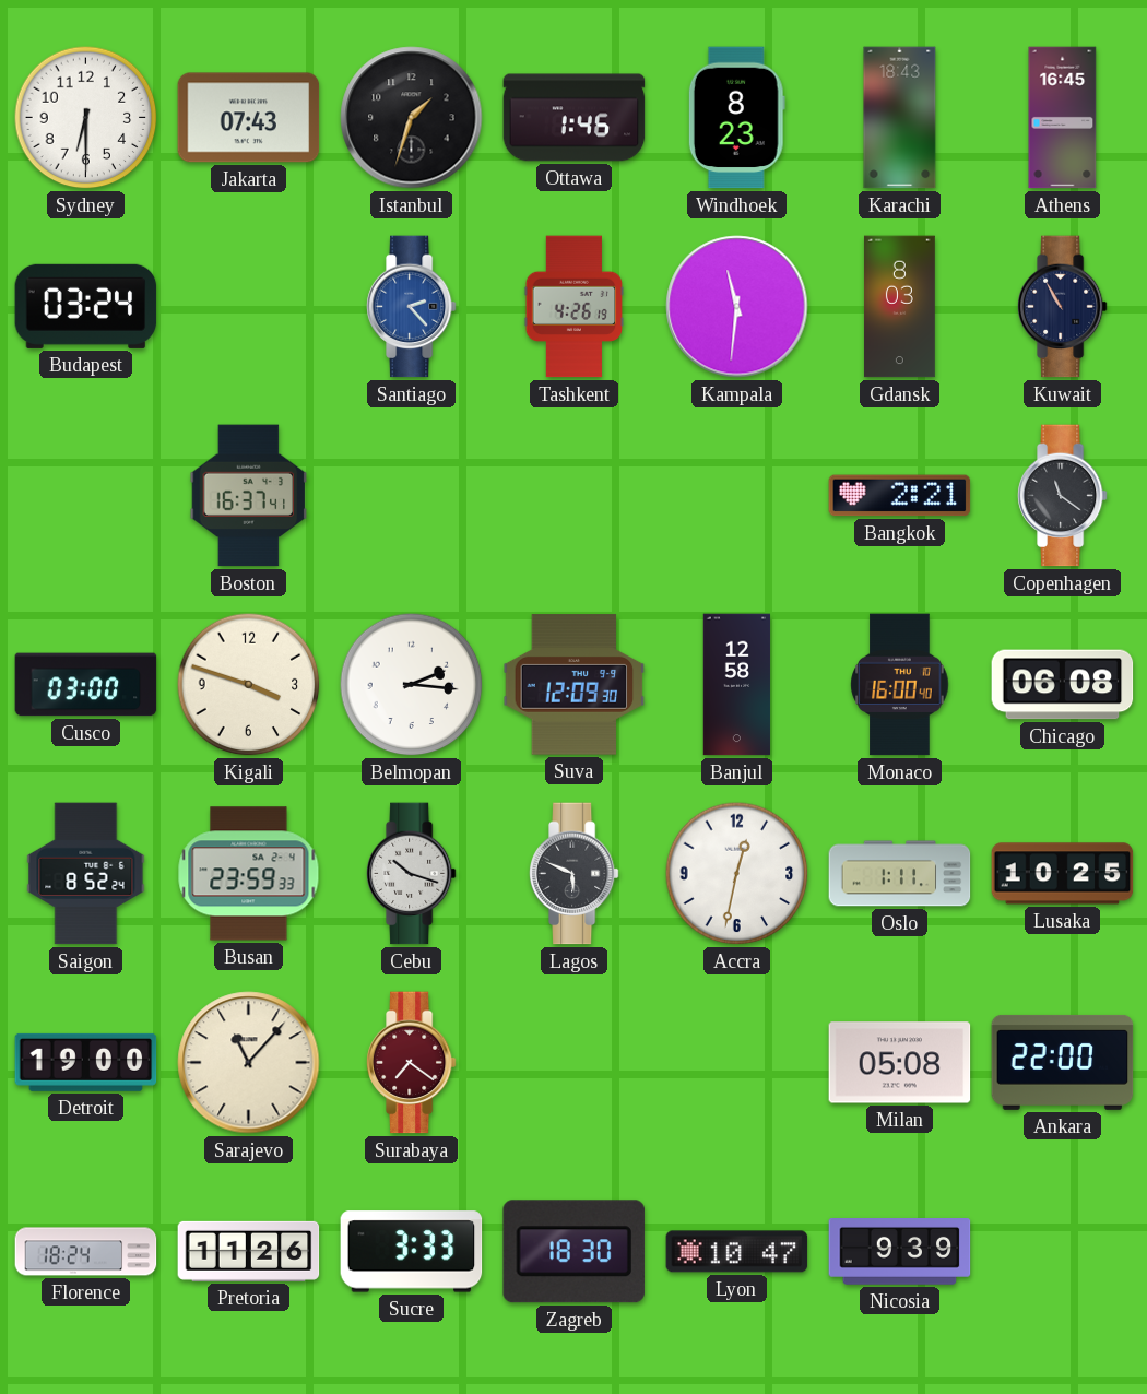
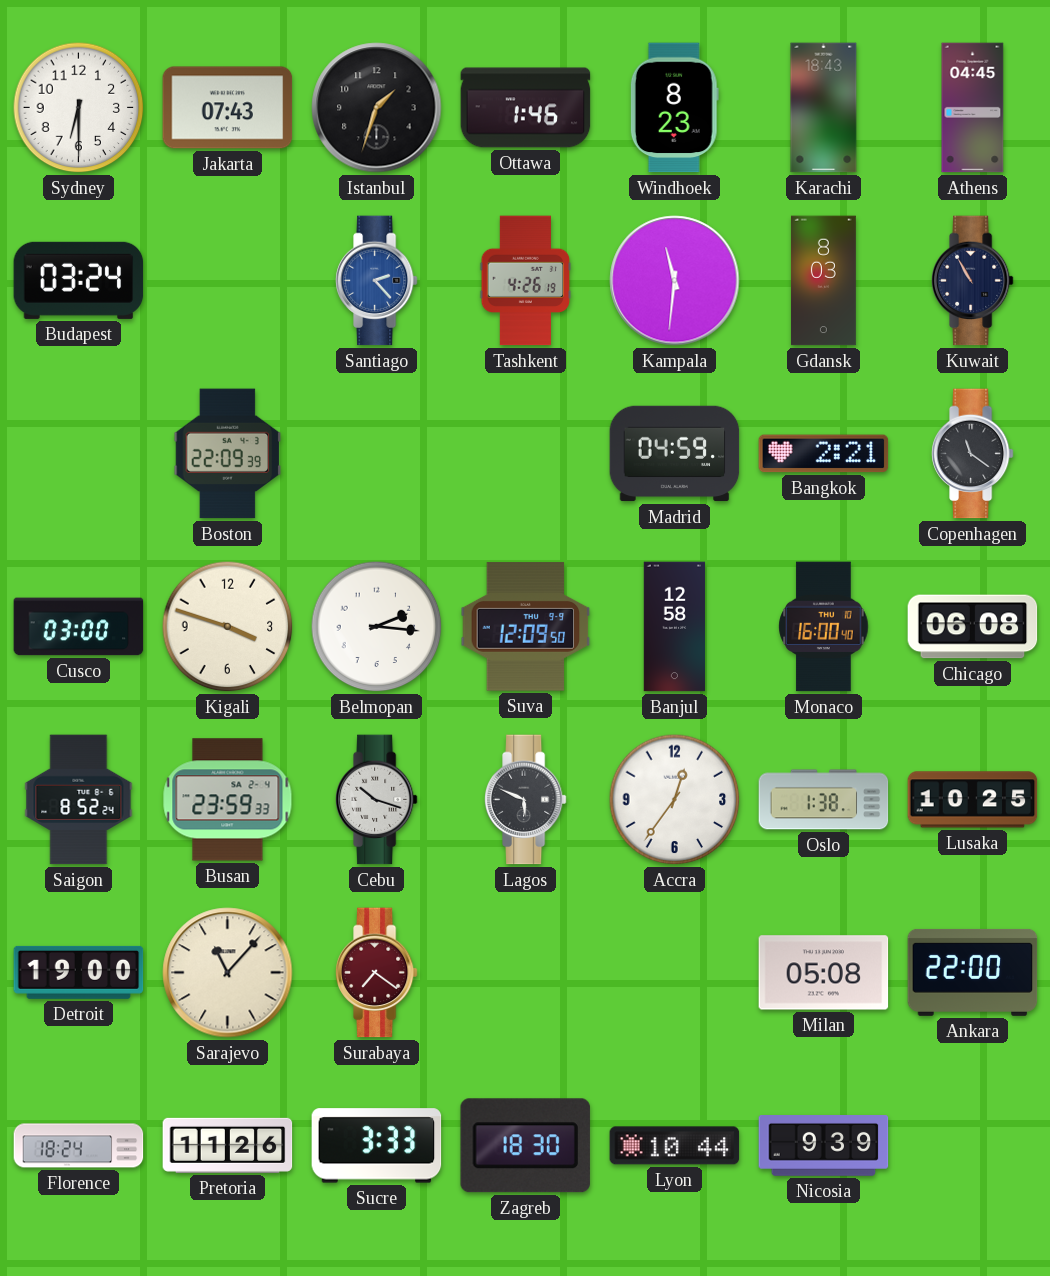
Athens: 16:45 -> 04:45
Boston: 16:37 -> 22:09
Madrid: none -> 04:59
Suva: 12:09:30 -> 12:09:50
Accra: 12:32 -> 12:36
Oslo: 1:11 -> 1:38
Lyon: 10:47 -> 10:44
